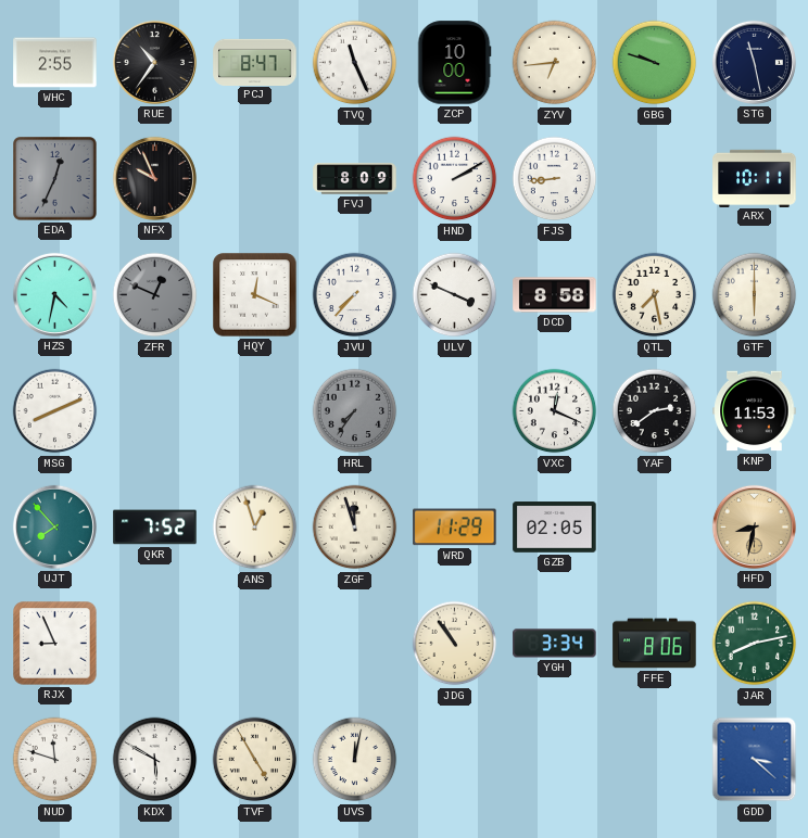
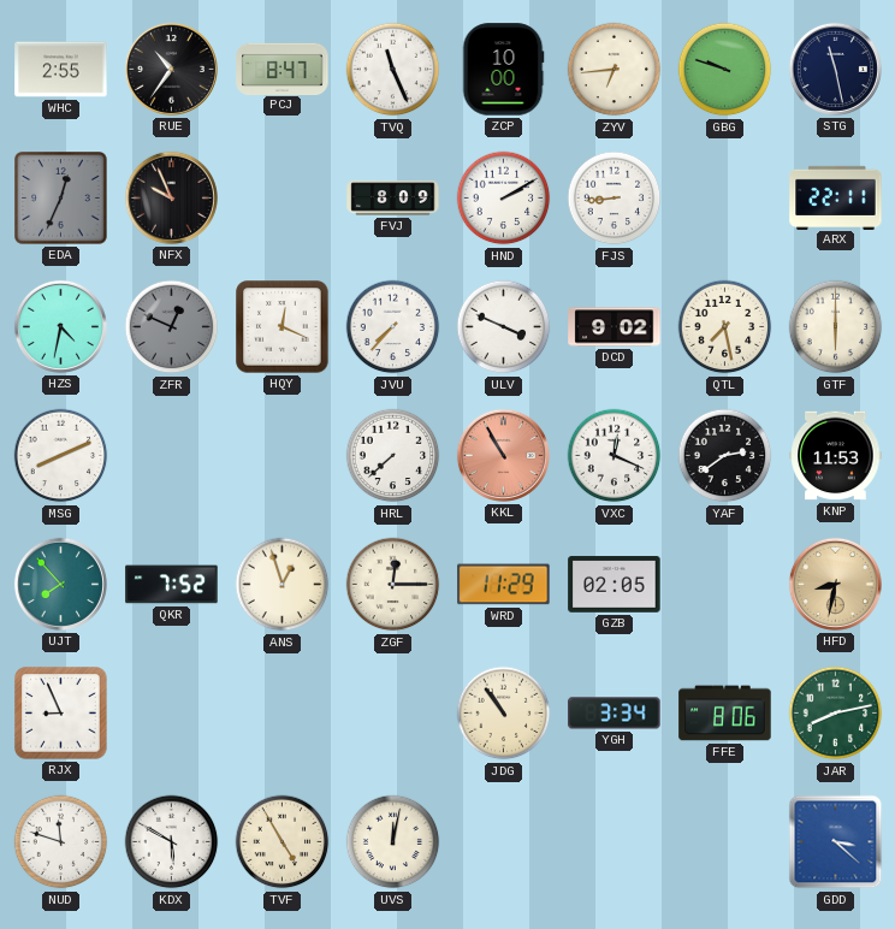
ARX: 10:11 -> 22:11
DCD: 8:58 -> 9:02
HRL: 7:36 -> 7:38
HRL dial: grey -> white
KKL: none -> 10:55
ZGF: 11:57 -> 12:15
